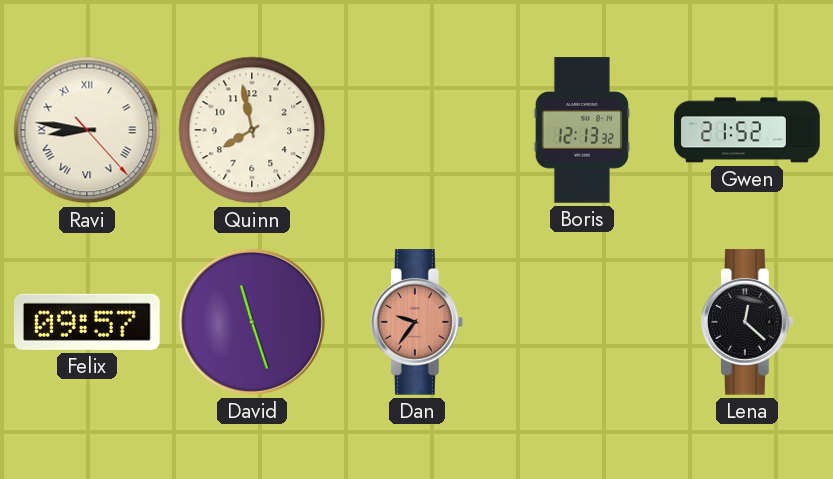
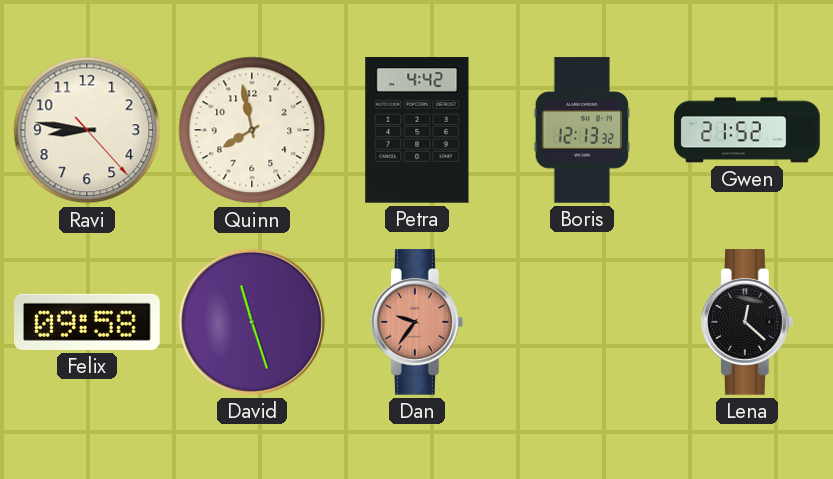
Ravi numerals: Roman -> Arabic
Petra: none -> 4:42
Felix: 09:57 -> 09:58
